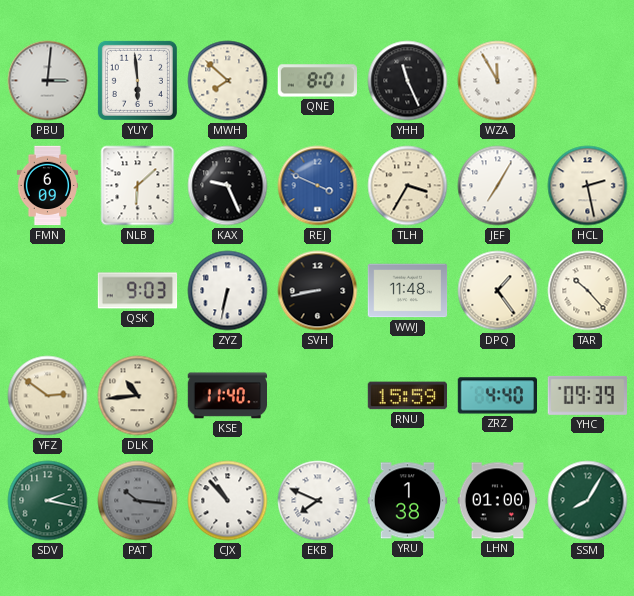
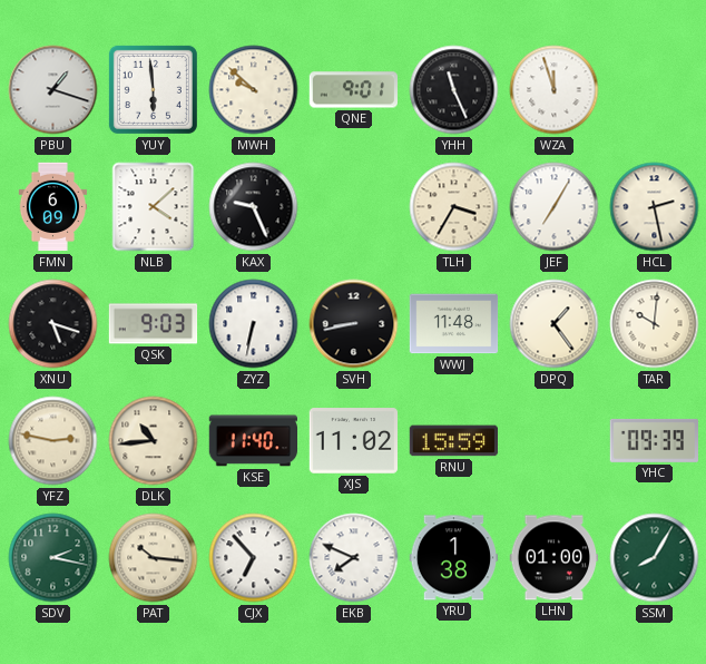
PBU: 3:01 -> 1:18
MWH: 7:52 -> 9:52
QNE: 8:01 -> 9:01
WZA: 11:55 -> 11:57
NLB: 6:08 -> 4:08
REJ: 3:49 -> none
XNU: none -> 5:18
TAR: 10:23 -> 10:01
YFZ: 2:51 -> 2:47
XJS: none -> 11:02
ZRZ: 4:40 -> none
PAT dial: grey -> cream
CJX: 10:53 -> 6:53
